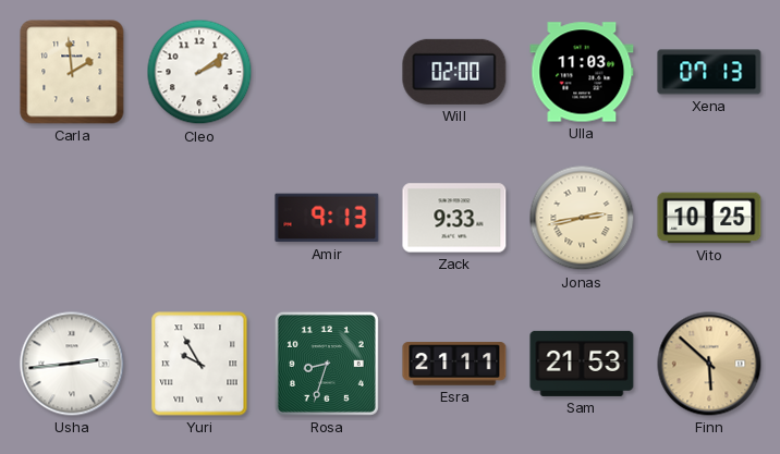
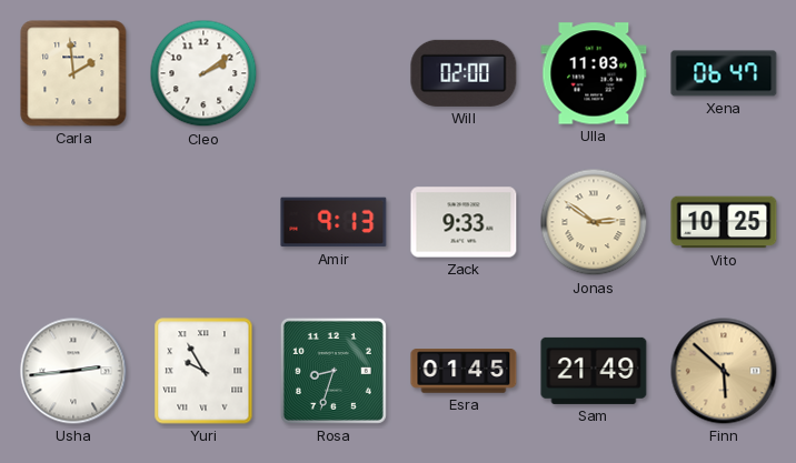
Xena: 07:13 -> 06:47
Jonas: 2:43 -> 2:51
Esra: 21:11 -> 01:45
Sam: 21:53 -> 21:49
